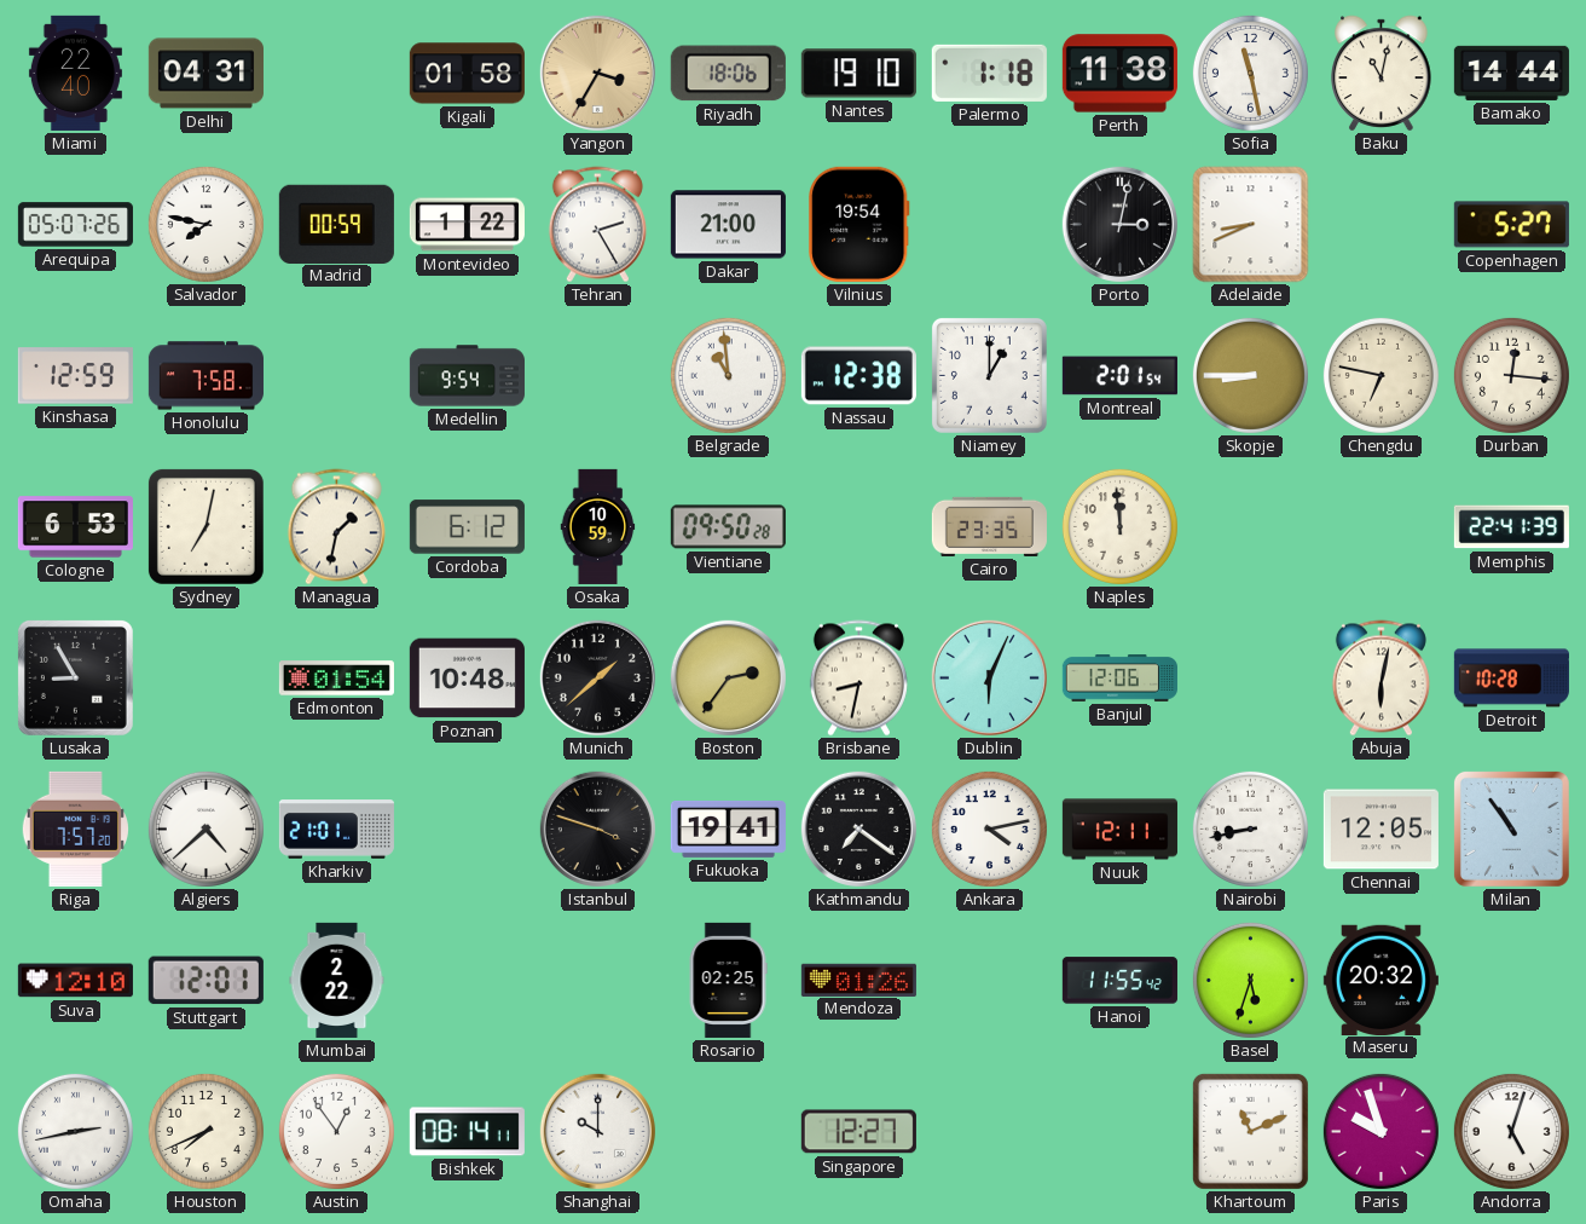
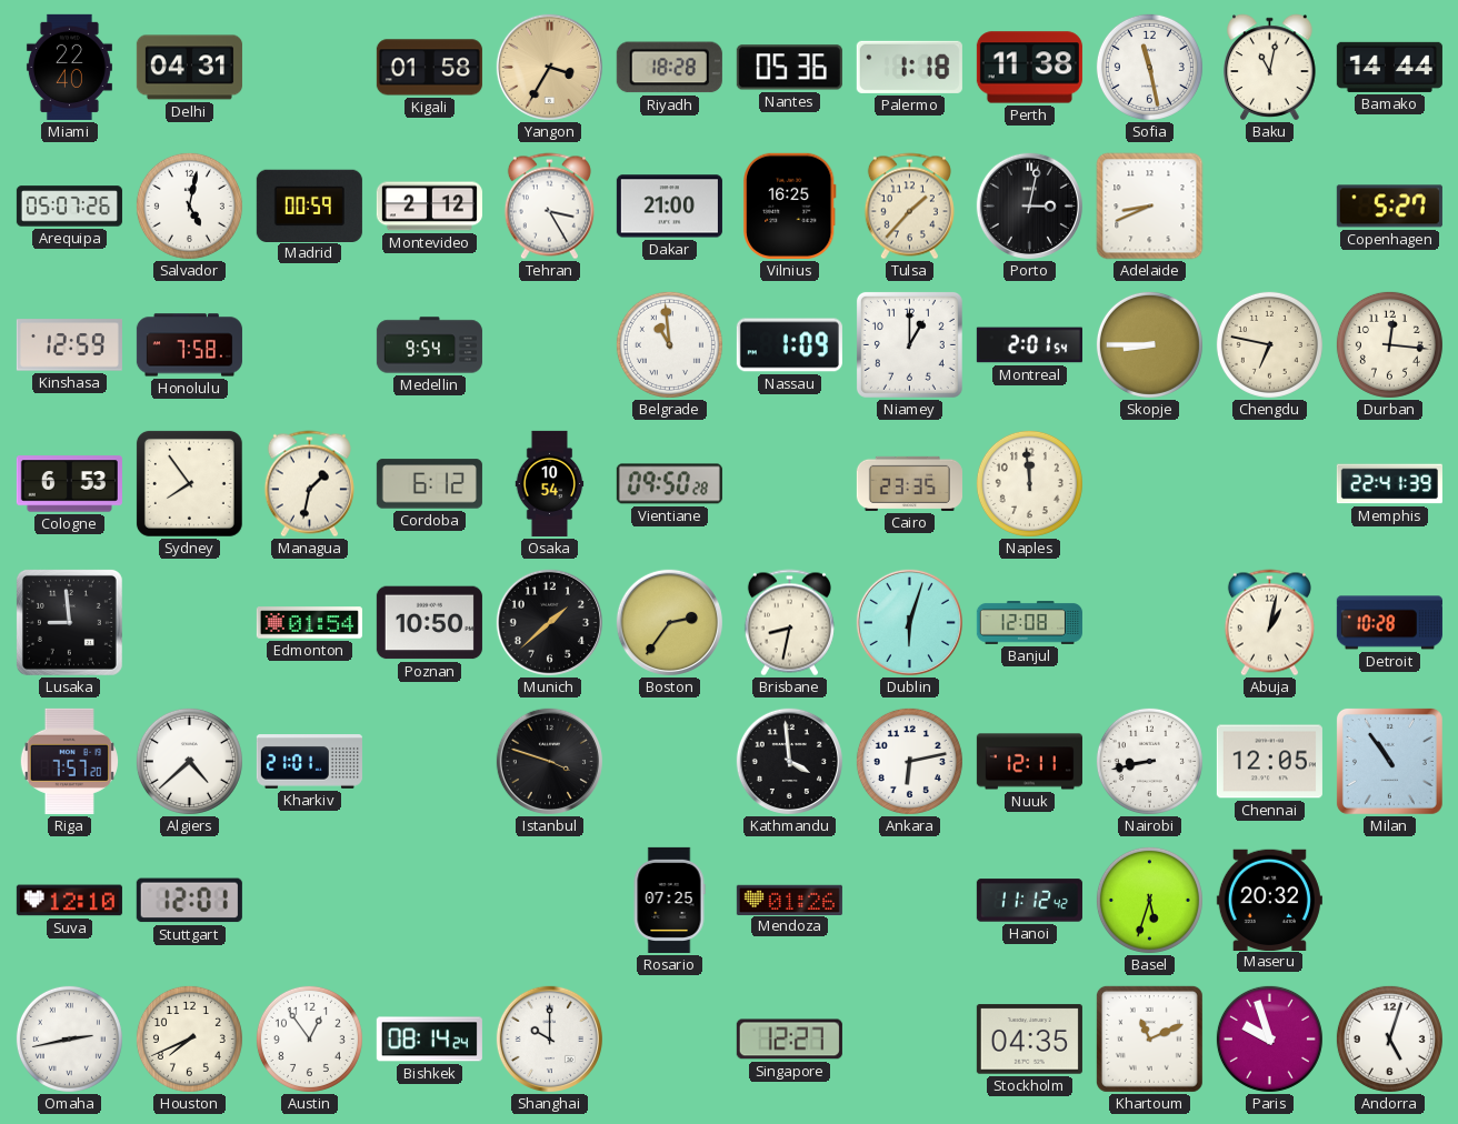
Riyadh: 18:06 -> 18:28
Nantes: 19:10 -> 05:36
Salvador: 7:47 -> 5:02
Montevideo: 1:22 -> 2:12
Tehran: 2:25 -> 3:25
Vilnius: 19:54 -> 16:25
Tulsa: none -> 1:37
Nassau: 12:38 -> 1:09
Sydney: 7:02 -> 7:54
Osaka: 10:59 -> 10:54
Lusaka: 8:55 -> 8:59
Poznan: 10:48 -> 10:50
Dublin: 6:04 -> 6:03
Banjul: 12:06 -> 12:08
Abuja: 6:02 -> 1:02
Fukuoka: 19:41 -> none
Kathmandu: 7:21 -> 3:59
Ankara: 4:13 -> 6:13
Mumbai: 2:22 -> none
Rosario: 02:25 -> 07:25
Hanoi: 11:55 -> 11:12
Bishkek: 08:14:11 -> 08:14:24
Stockholm: none -> 04:35
